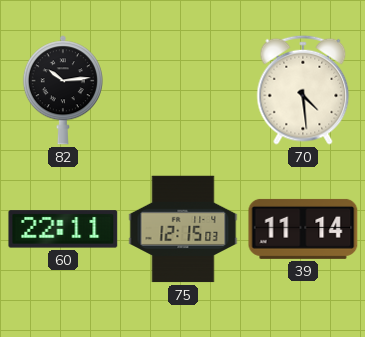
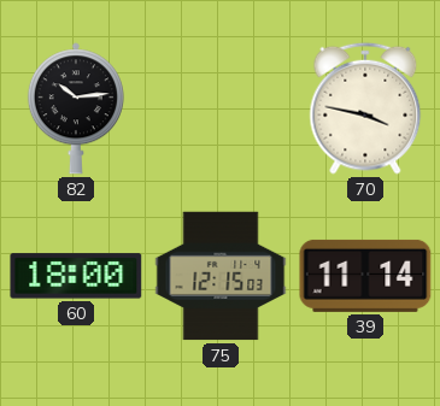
70: 4:29 -> 3:47
60: 22:11 -> 18:00
